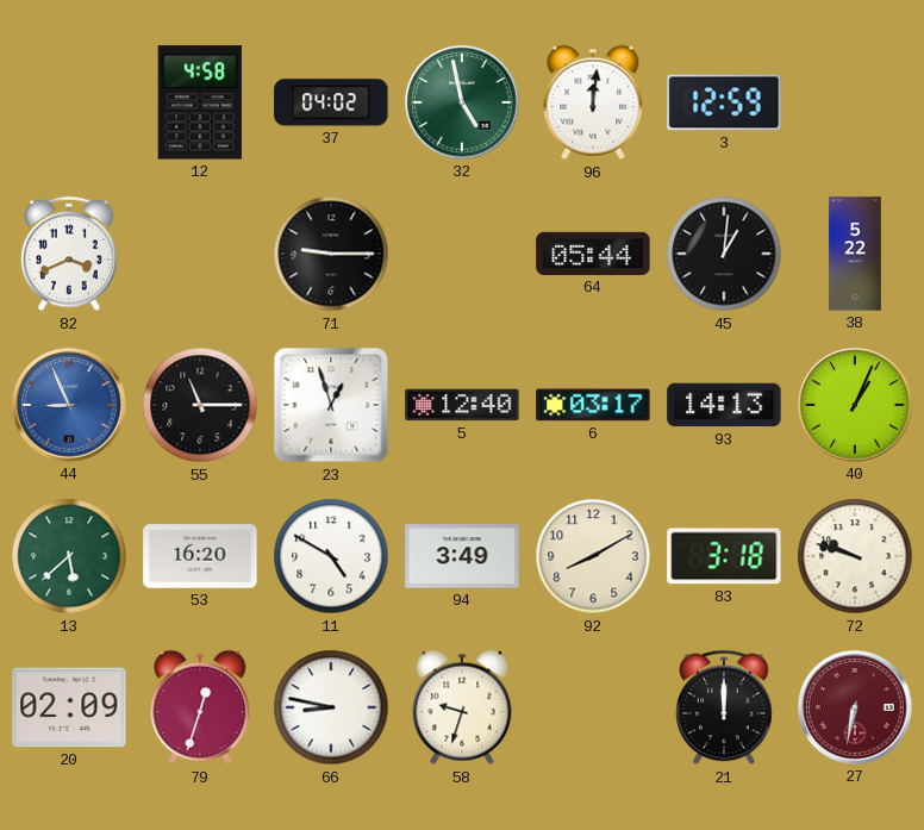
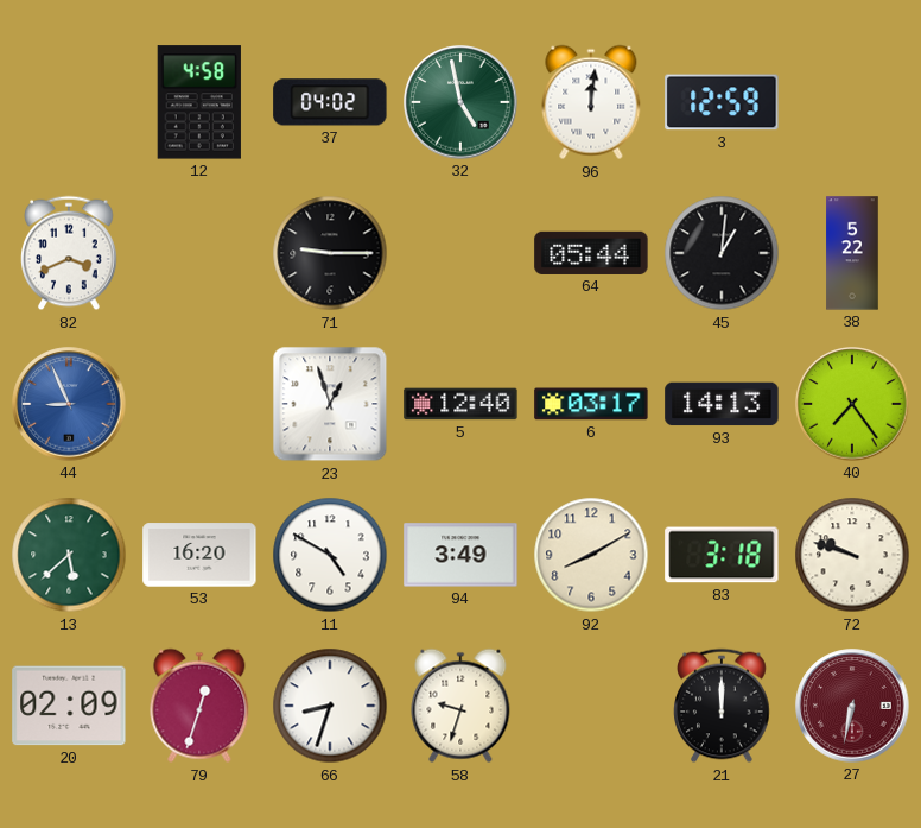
55: 11:15 -> none
40: 1:04 -> 7:24
66: 8:47 -> 8:33
